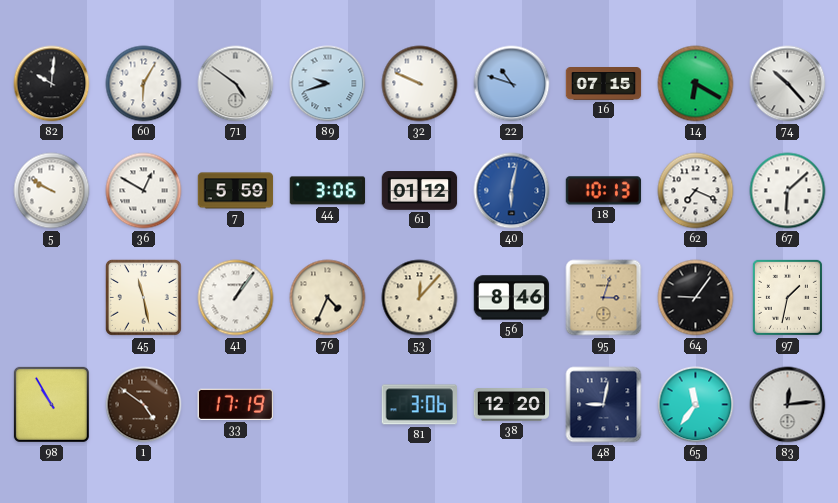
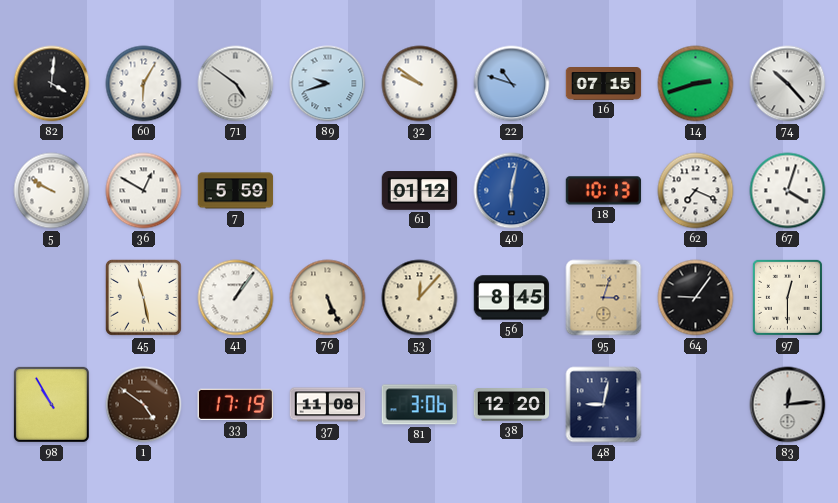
82: 10:01 -> 4:01
32: 9:49 -> 9:51
14: 6:20 -> 2:42
44: 3:06 -> none
67: 6:08 -> 4:03
76: 4:34 -> 5:26
56: 8:46 -> 8:45
97: 1:32 -> 12:30
37: none -> 11:08
65: 11:36 -> none
